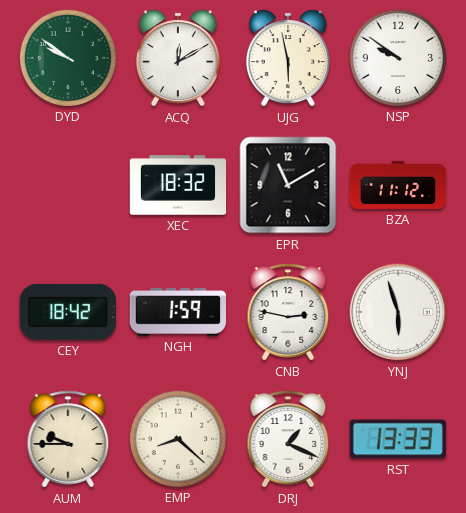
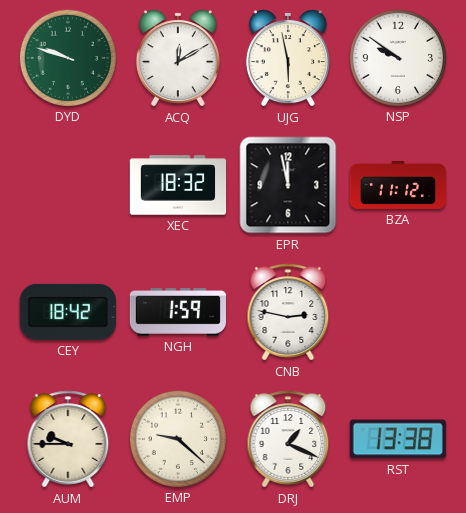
DYD: 9:51 -> 9:48
EPR: 11:10 -> 11:58
YNJ: 5:57 -> none
EMP: 8:22 -> 9:22
RST: 13:33 -> 13:38
